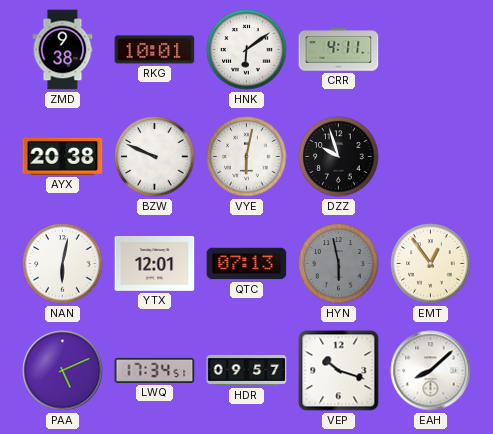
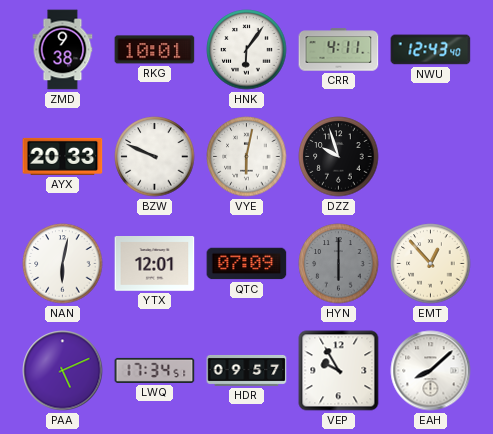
HNK: 6:09 -> 6:06
NWU: none -> 12:43
AYX: 20:38 -> 20:33
QTC: 07:13 -> 07:09
HYN: 5:58 -> 6:00
EMT: 12:54 -> 12:53
VEP: 10:18 -> 9:55
